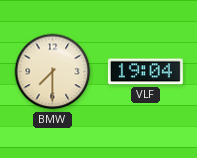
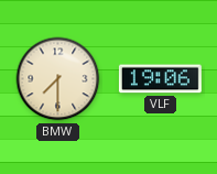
VLF: 19:04 -> 19:06
